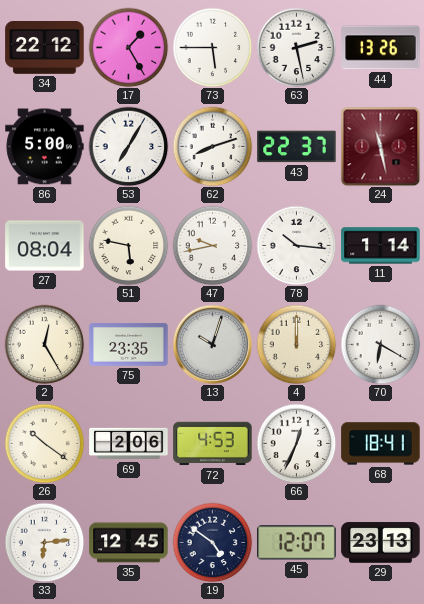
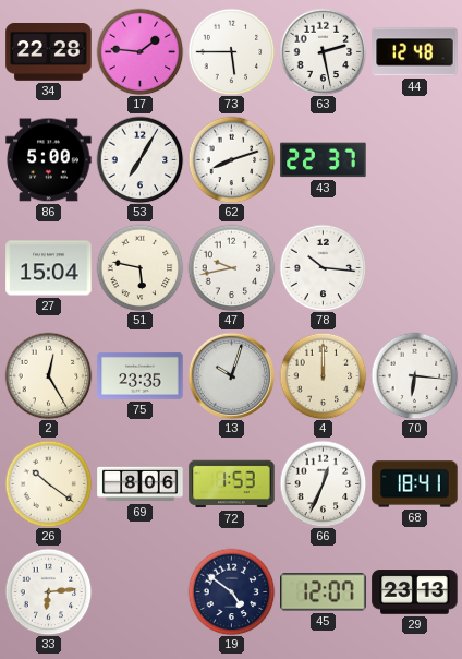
34: 22:12 -> 22:28
17: 1:25 -> 1:46
44: 13:26 -> 12:48
24: 11:28 -> none
27: 08:04 -> 15:04
11: 1:14 -> none
70: 6:20 -> 6:16
69: 2:06 -> 8:06
72: 4:53 -> 1:53
35: 12:45 -> none
